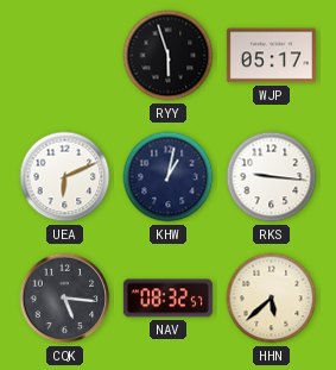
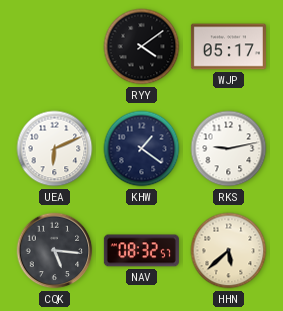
RYY: 5:57 -> 4:09
KHW: 1:02 -> 1:21
RKS: 9:16 -> 9:13
